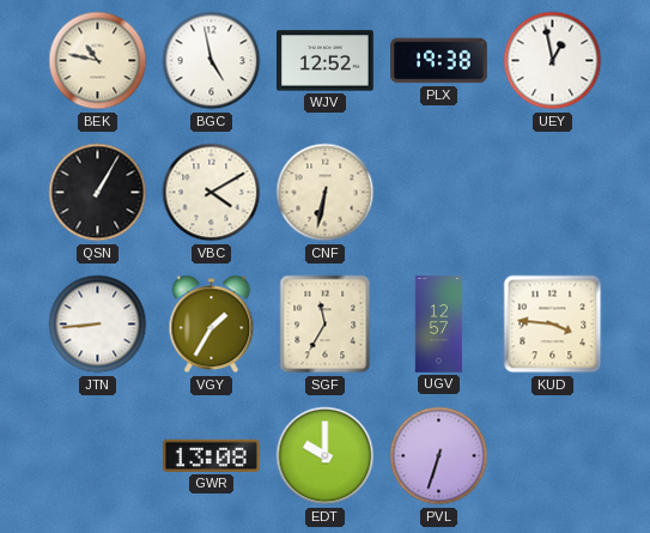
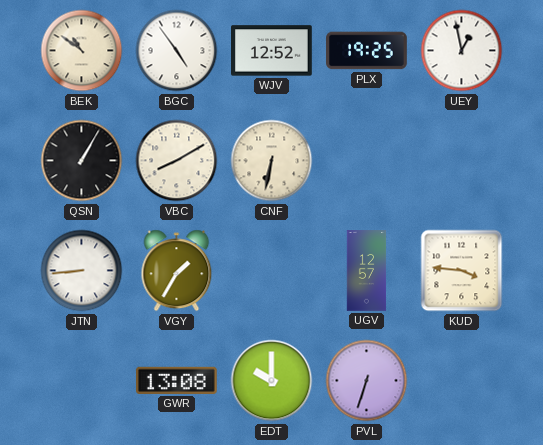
BEK: 10:47 -> 10:51
BGC: 4:58 -> 4:54
PLX: 19:38 -> 19:25
VBC: 4:10 -> 8:10
SGF: 11:35 -> none
